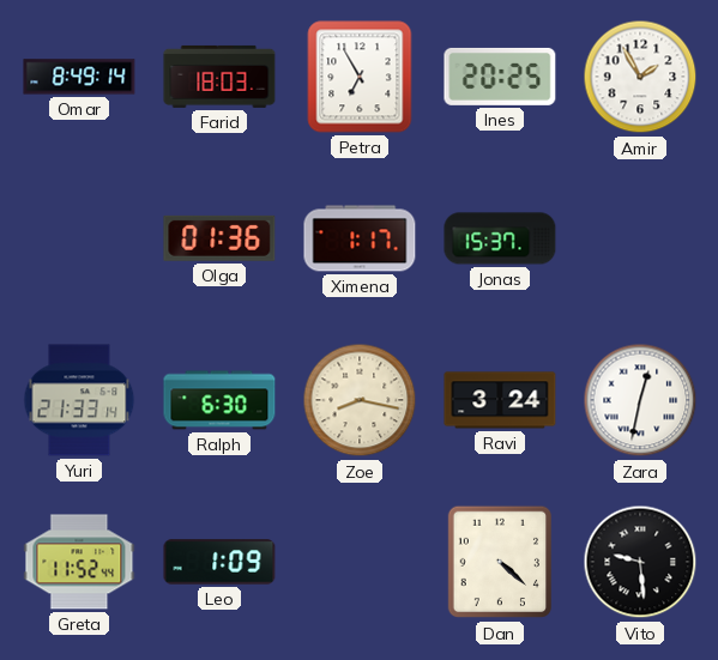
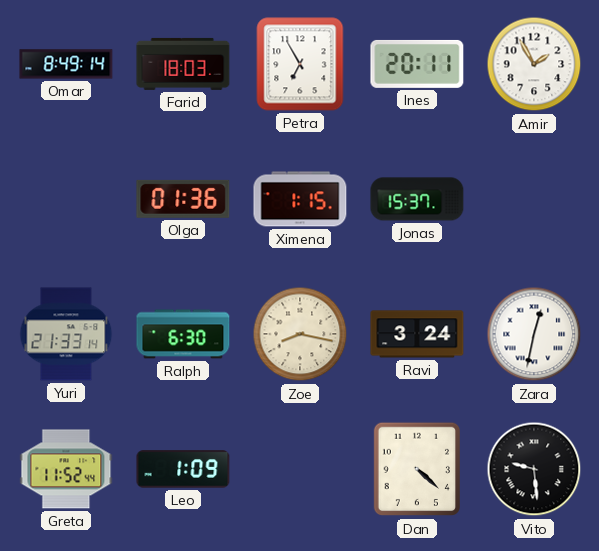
Ines: 20:25 -> 20:11
Ximena: 1:17 -> 1:15
